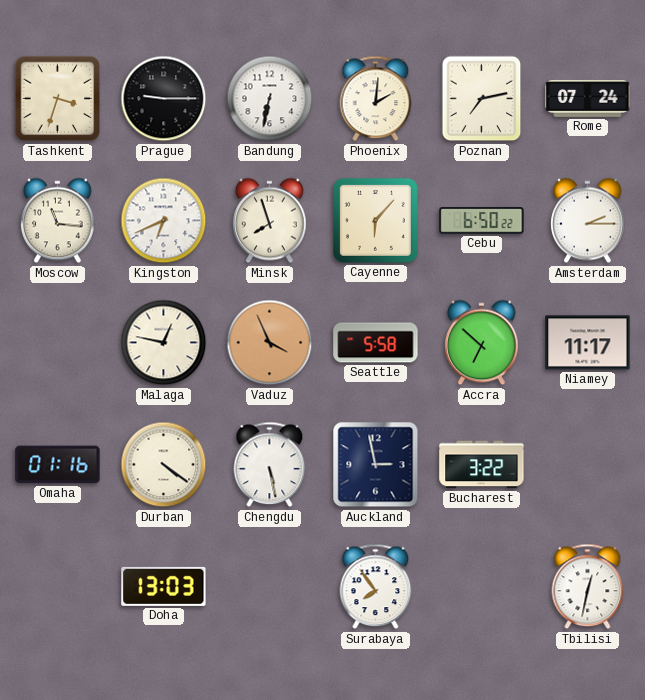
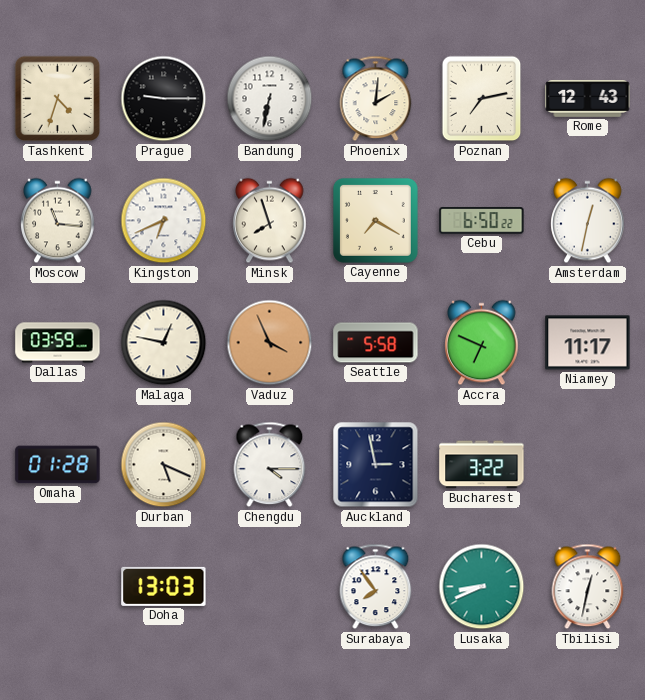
Tashkent: 3:33 -> 4:33
Rome: 07:24 -> 12:43
Cayenne: 6:07 -> 7:20
Amsterdam: 2:15 -> 12:32
Dallas: none -> 03:59
Accra: 6:52 -> 6:49
Omaha: 01:16 -> 01:28
Durban: 4:21 -> 5:19
Chengdu: 5:28 -> 4:15
Lusaka: none -> 8:41
